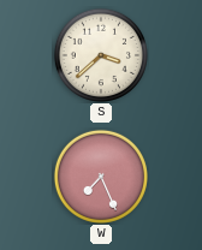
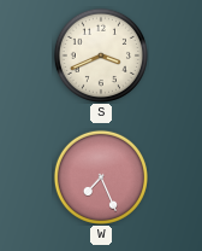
S: 3:38 -> 3:41
